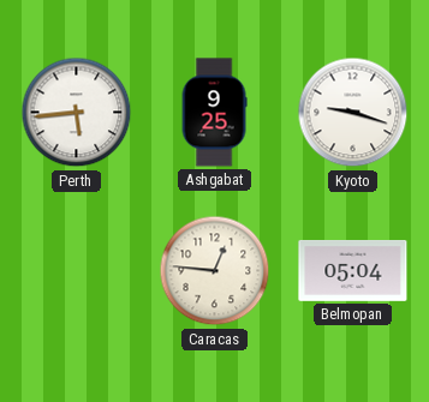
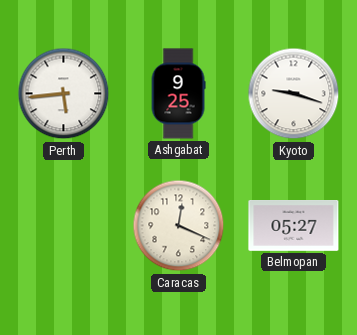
Caracas: 12:46 -> 12:19
Belmopan: 05:04 -> 05:27
